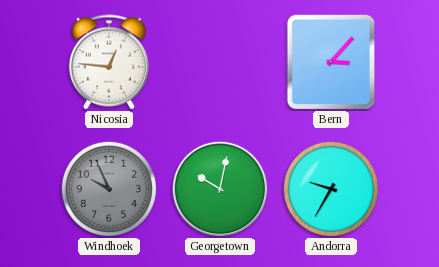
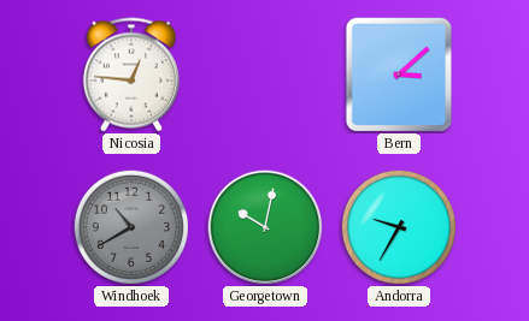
Bern: 3:07 -> 3:08
Windhoek: 9:56 -> 10:40
